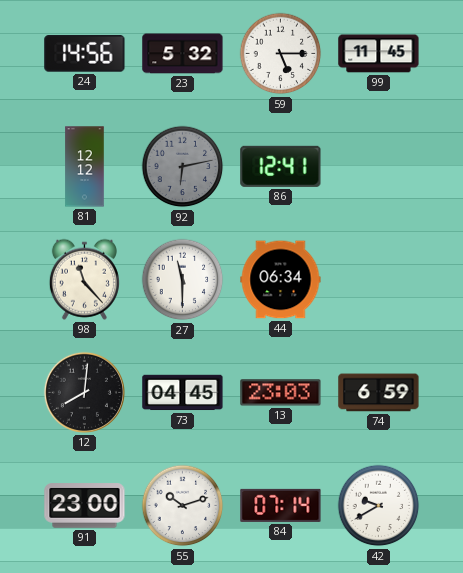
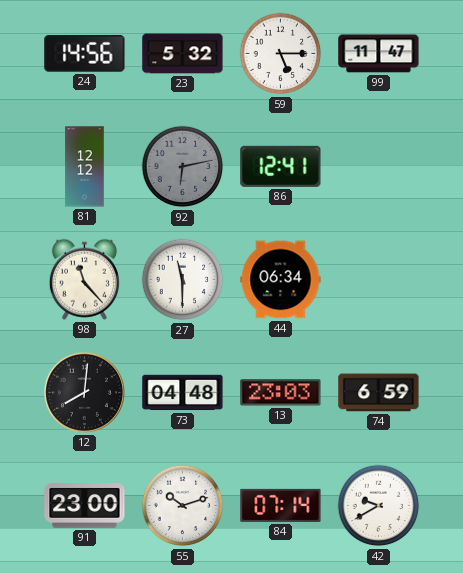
99: 11:45 -> 11:47
73: 04:45 -> 04:48
